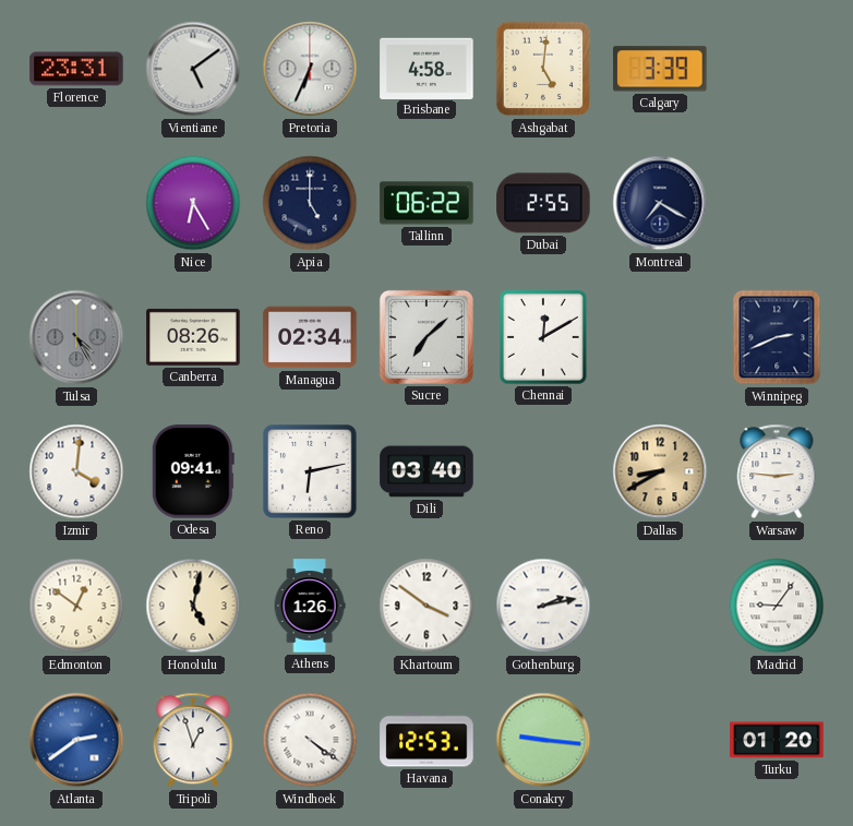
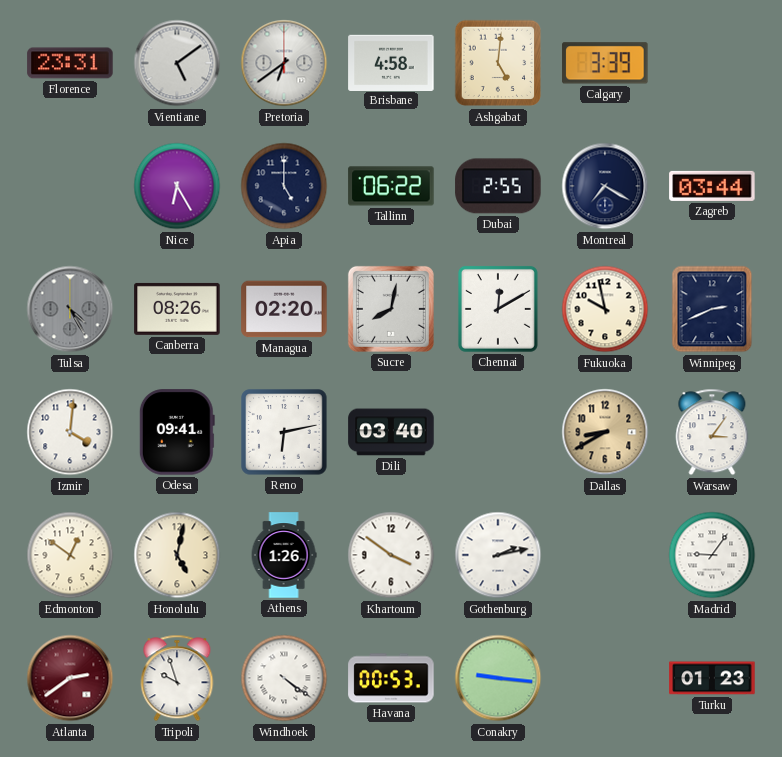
Pretoria: 6:34 -> 6:39
Zagreb: none -> 03:44
Managua: 02:34 -> 02:20
Sucre: 7:08 -> 8:02
Fukuoka: none -> 9:58
Warsaw: 2:46 -> 3:06
Atlanta dial: blue -> burgundy
Tripoli: 12:57 -> 9:57
Havana: 12:53 -> 00:53
Turku: 01:20 -> 01:23
